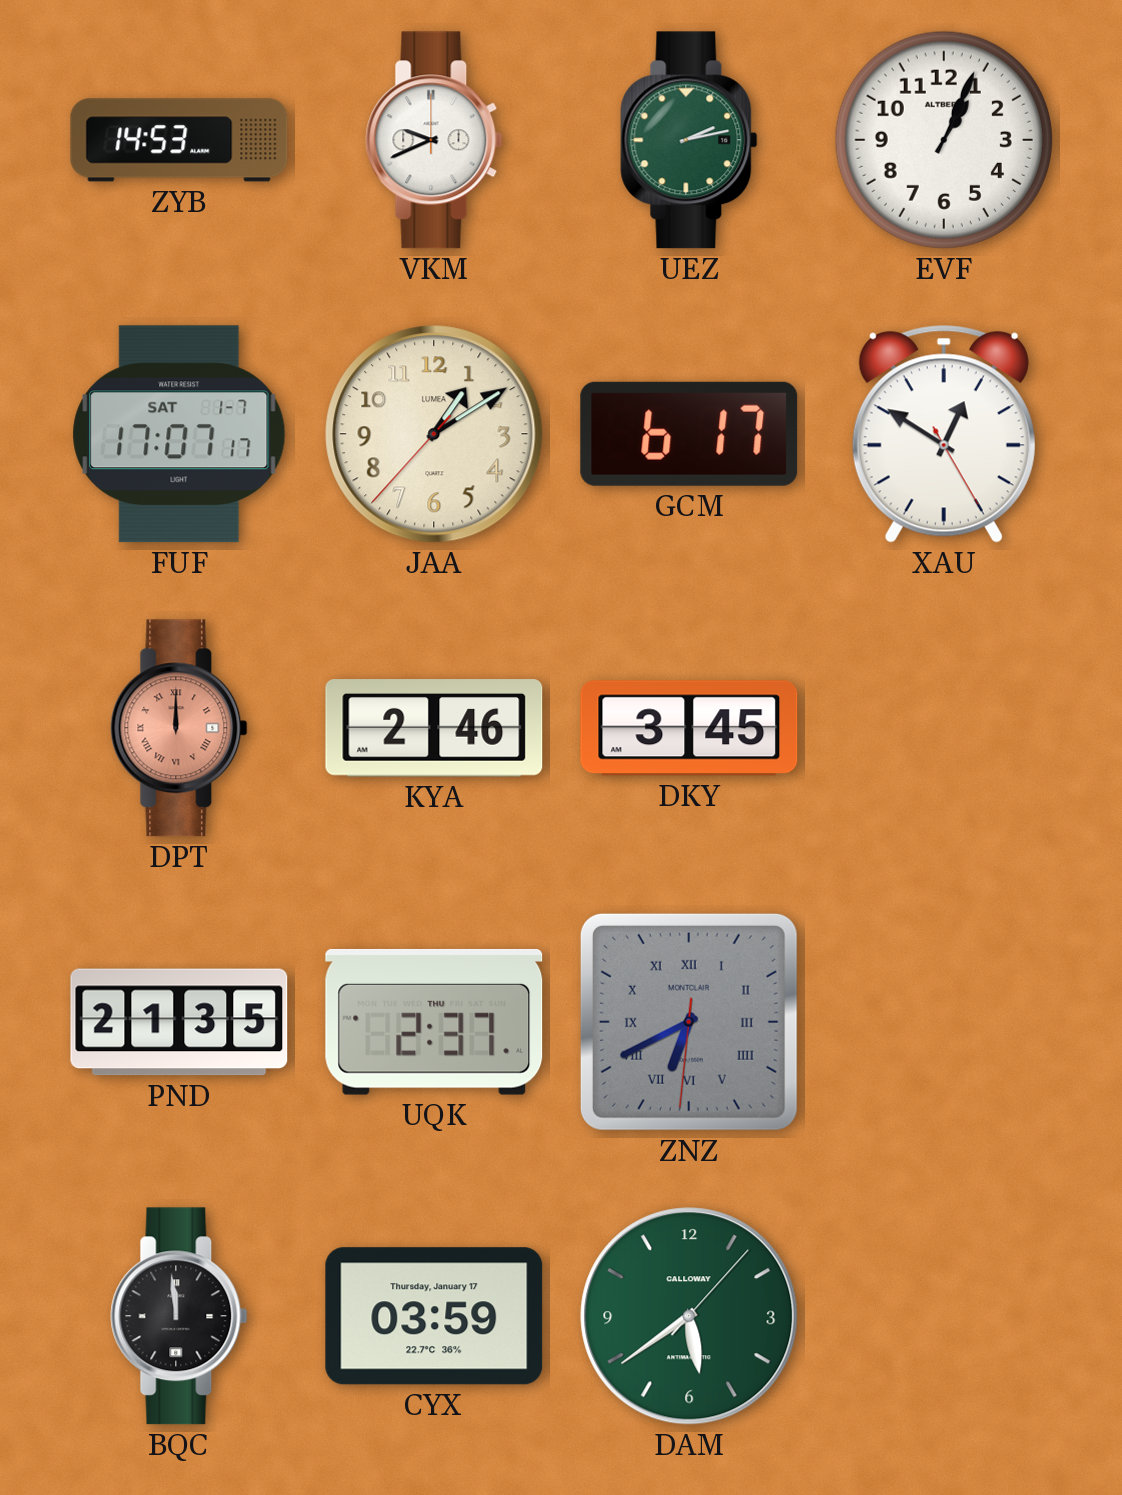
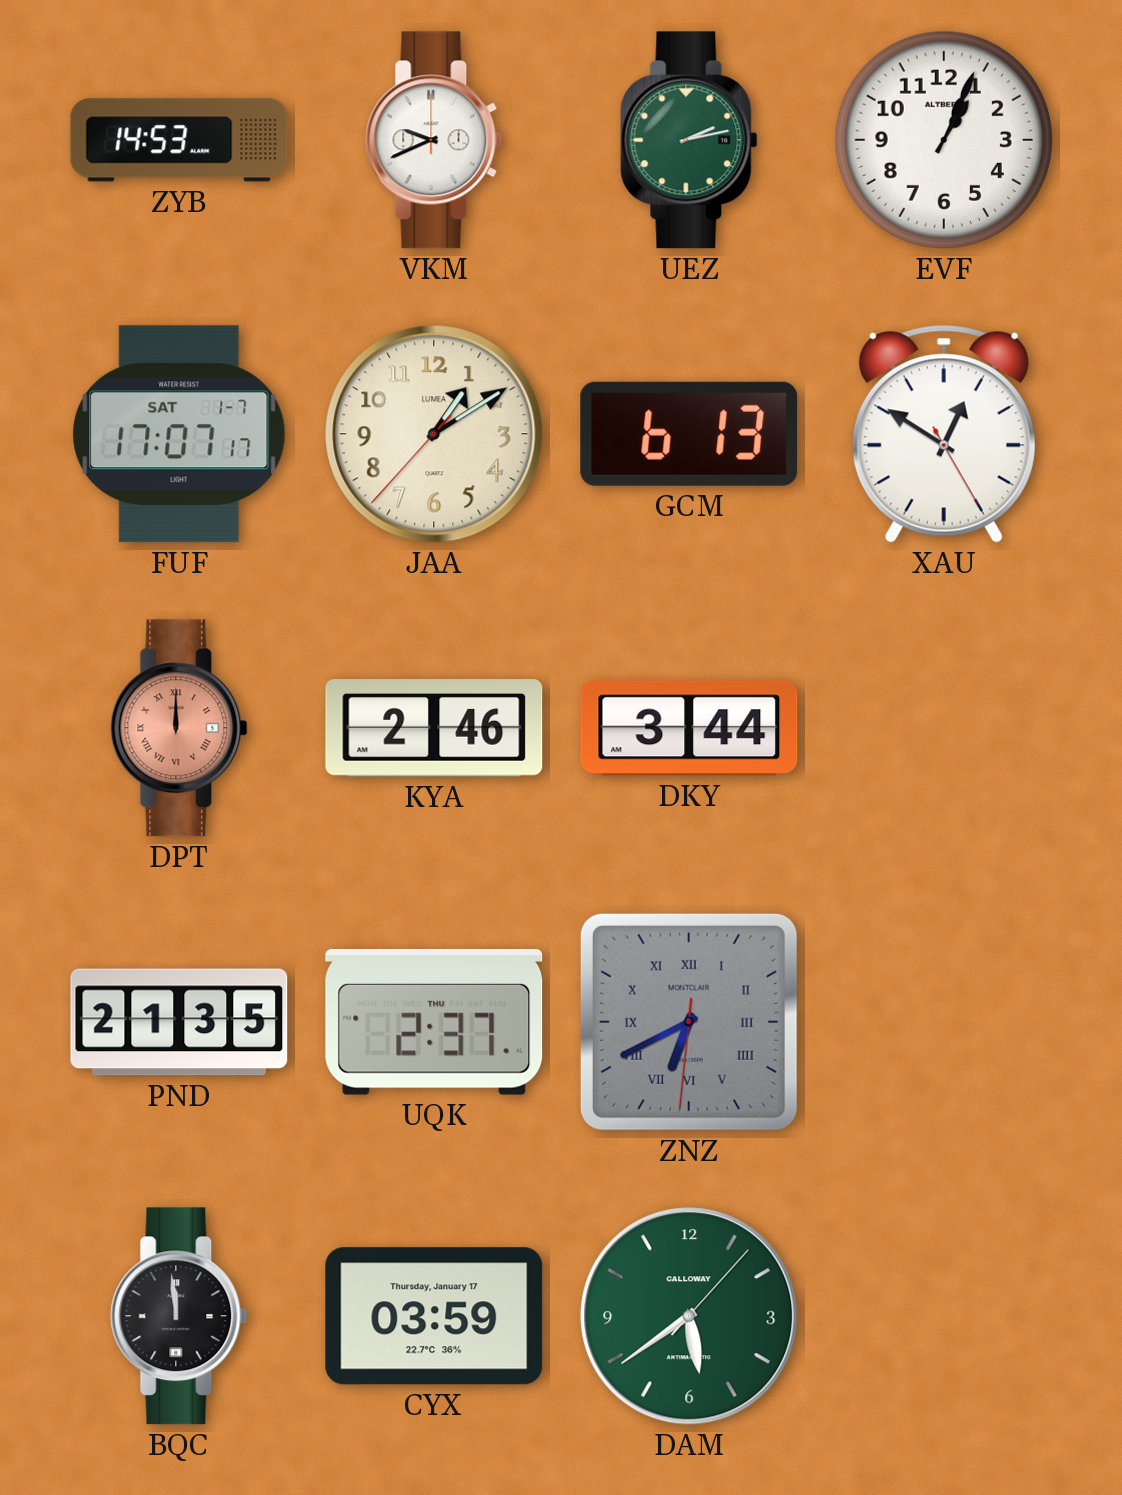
GCM: 6:17 -> 6:13
DKY: 3:45 -> 3:44
